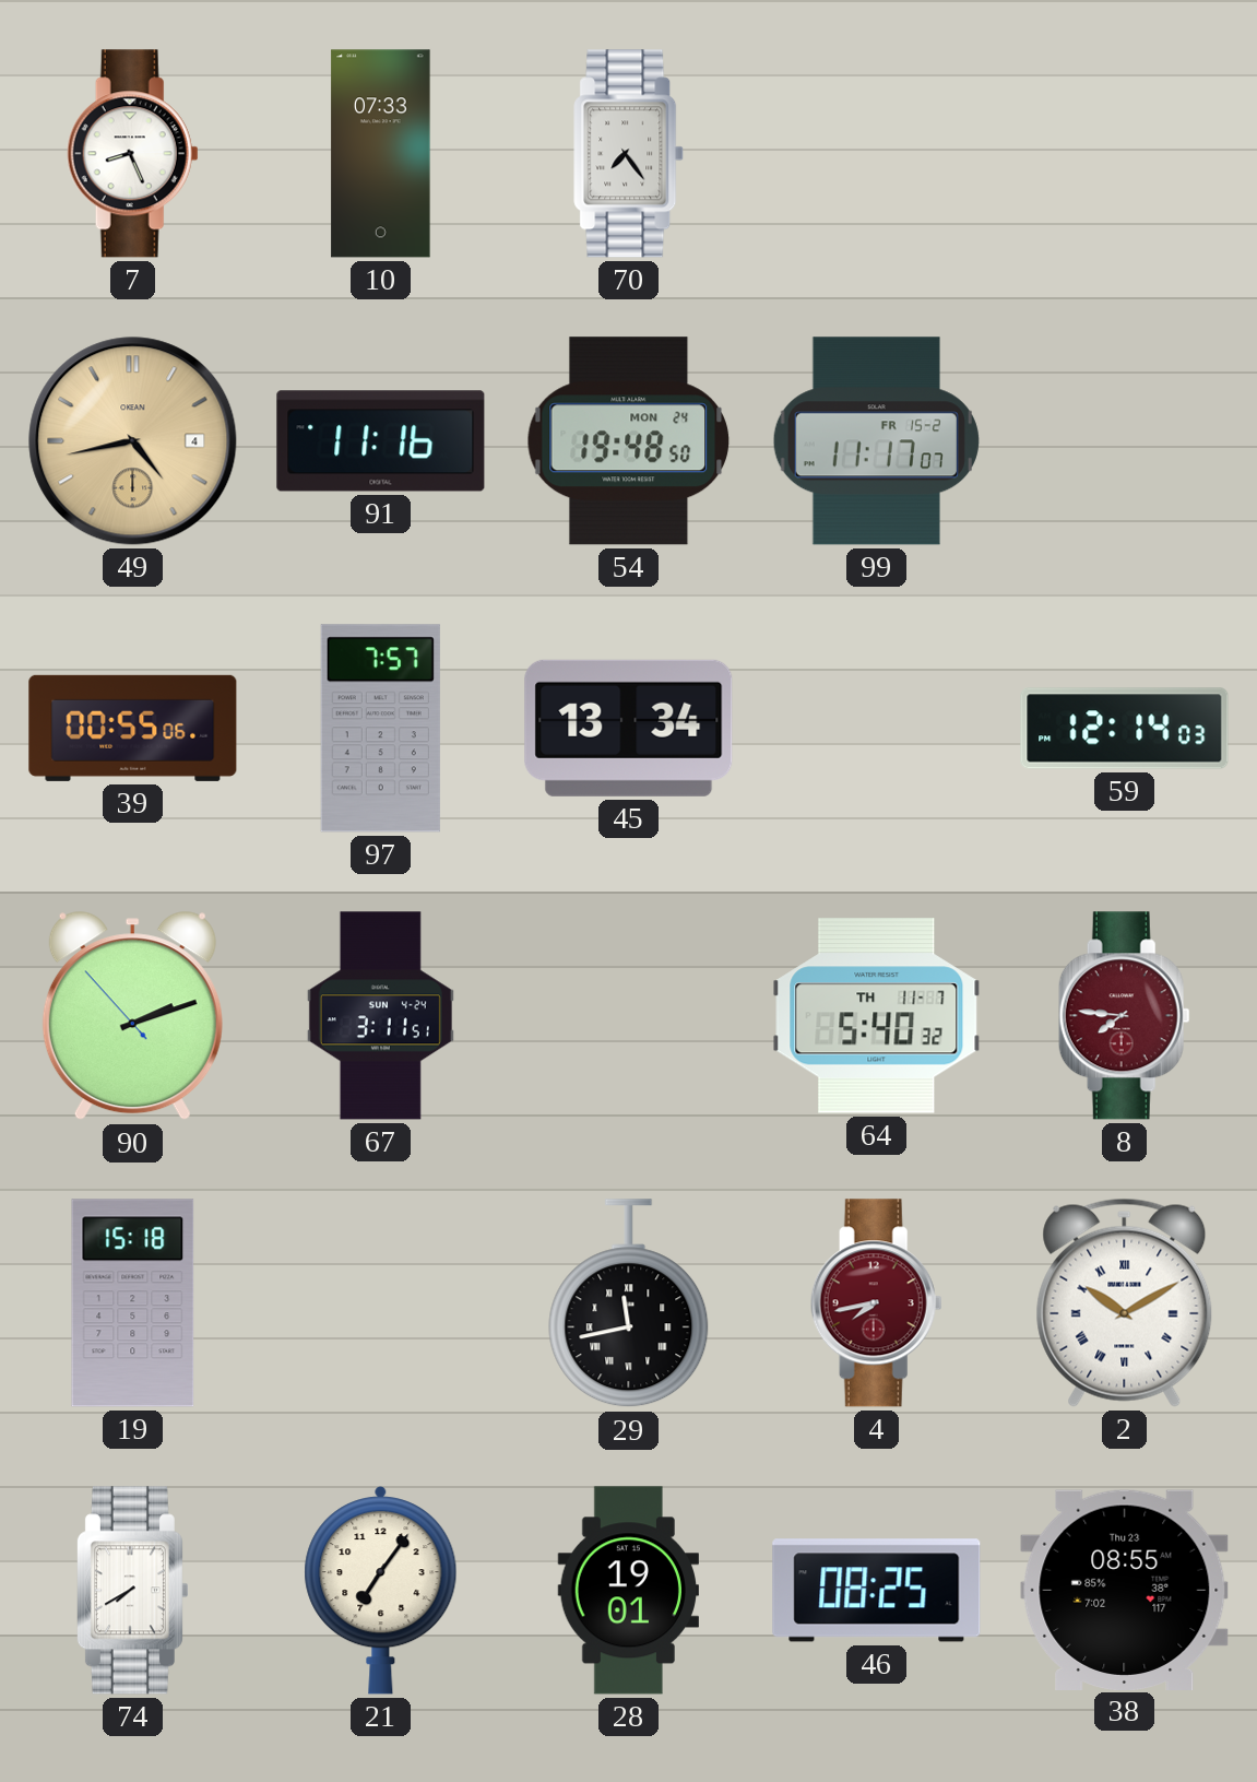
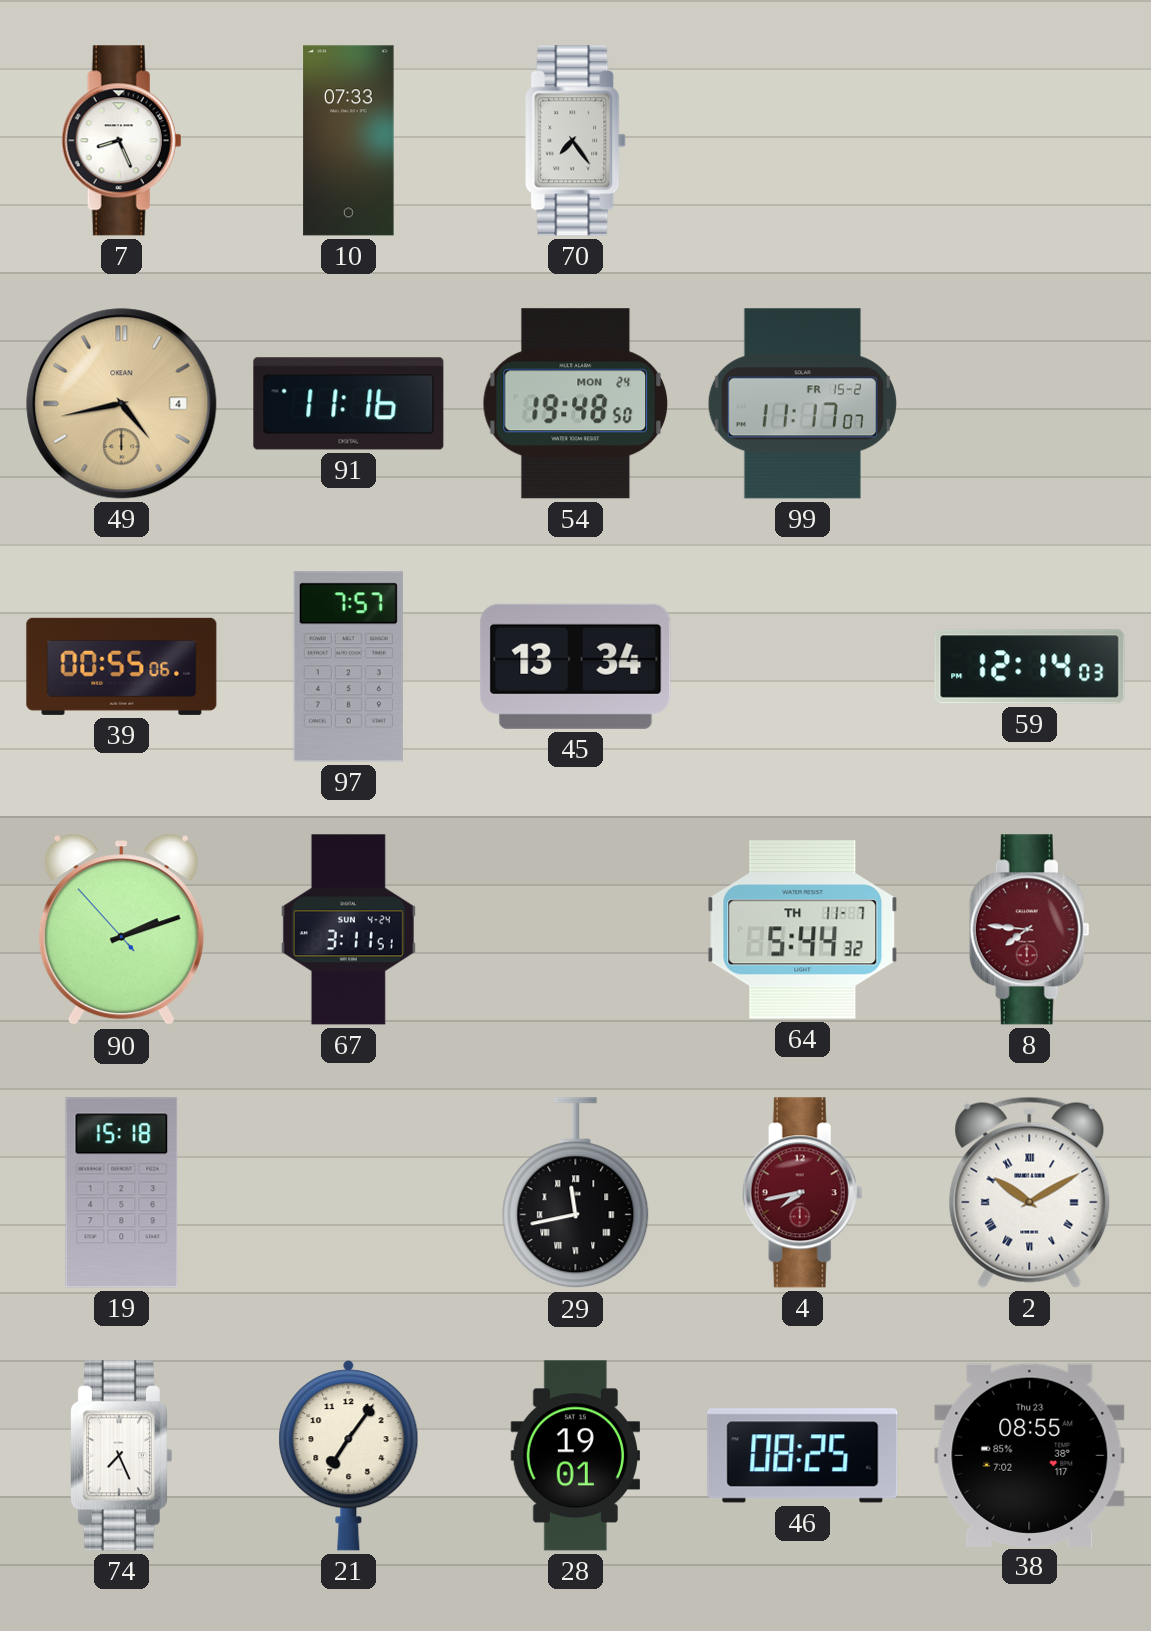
64: 5:40 -> 5:44
74: 7:40 -> 7:26
